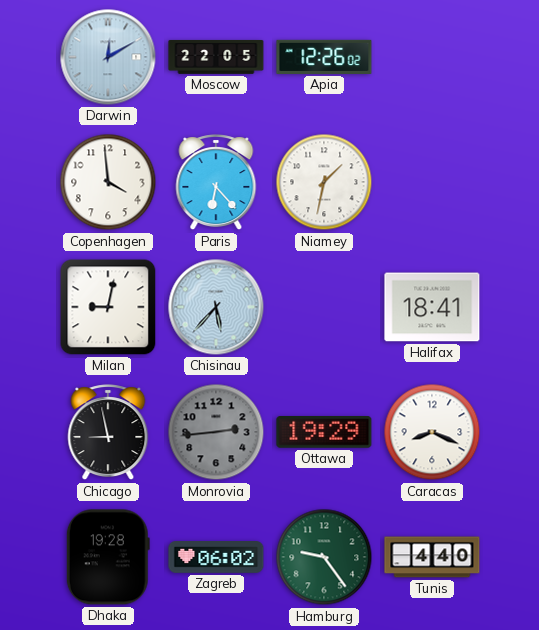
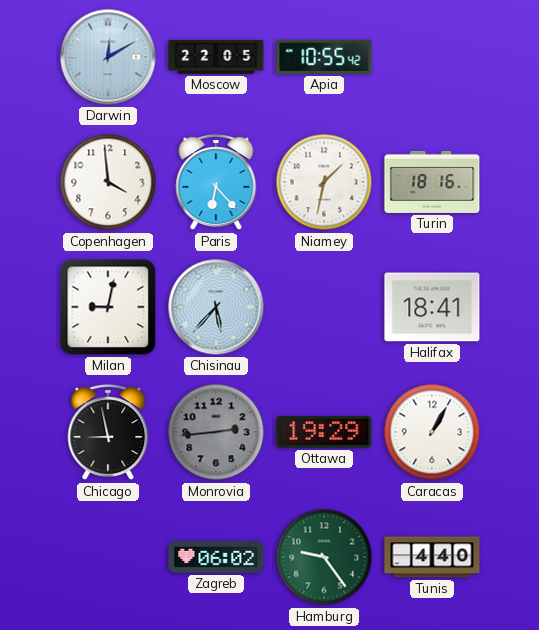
Apia: 12:26 -> 10:55
Turin: none -> 18:16
Caracas: 8:19 -> 1:05
Dhaka: 19:28 -> none
